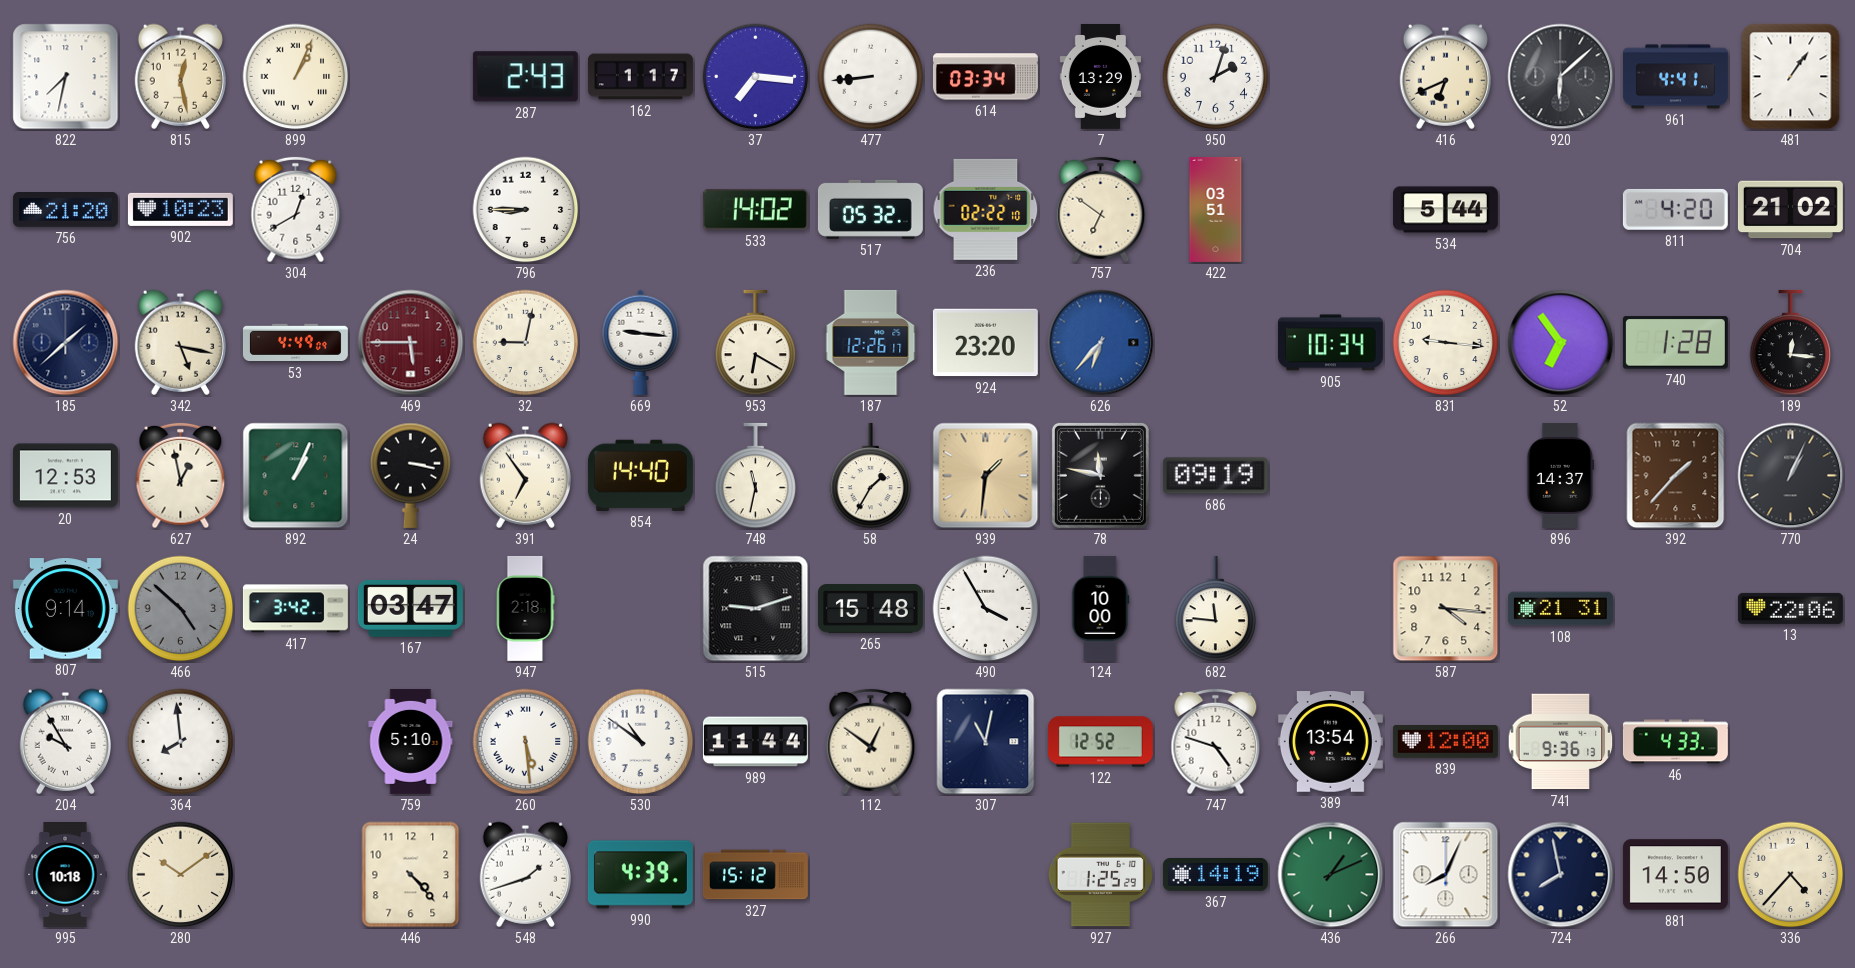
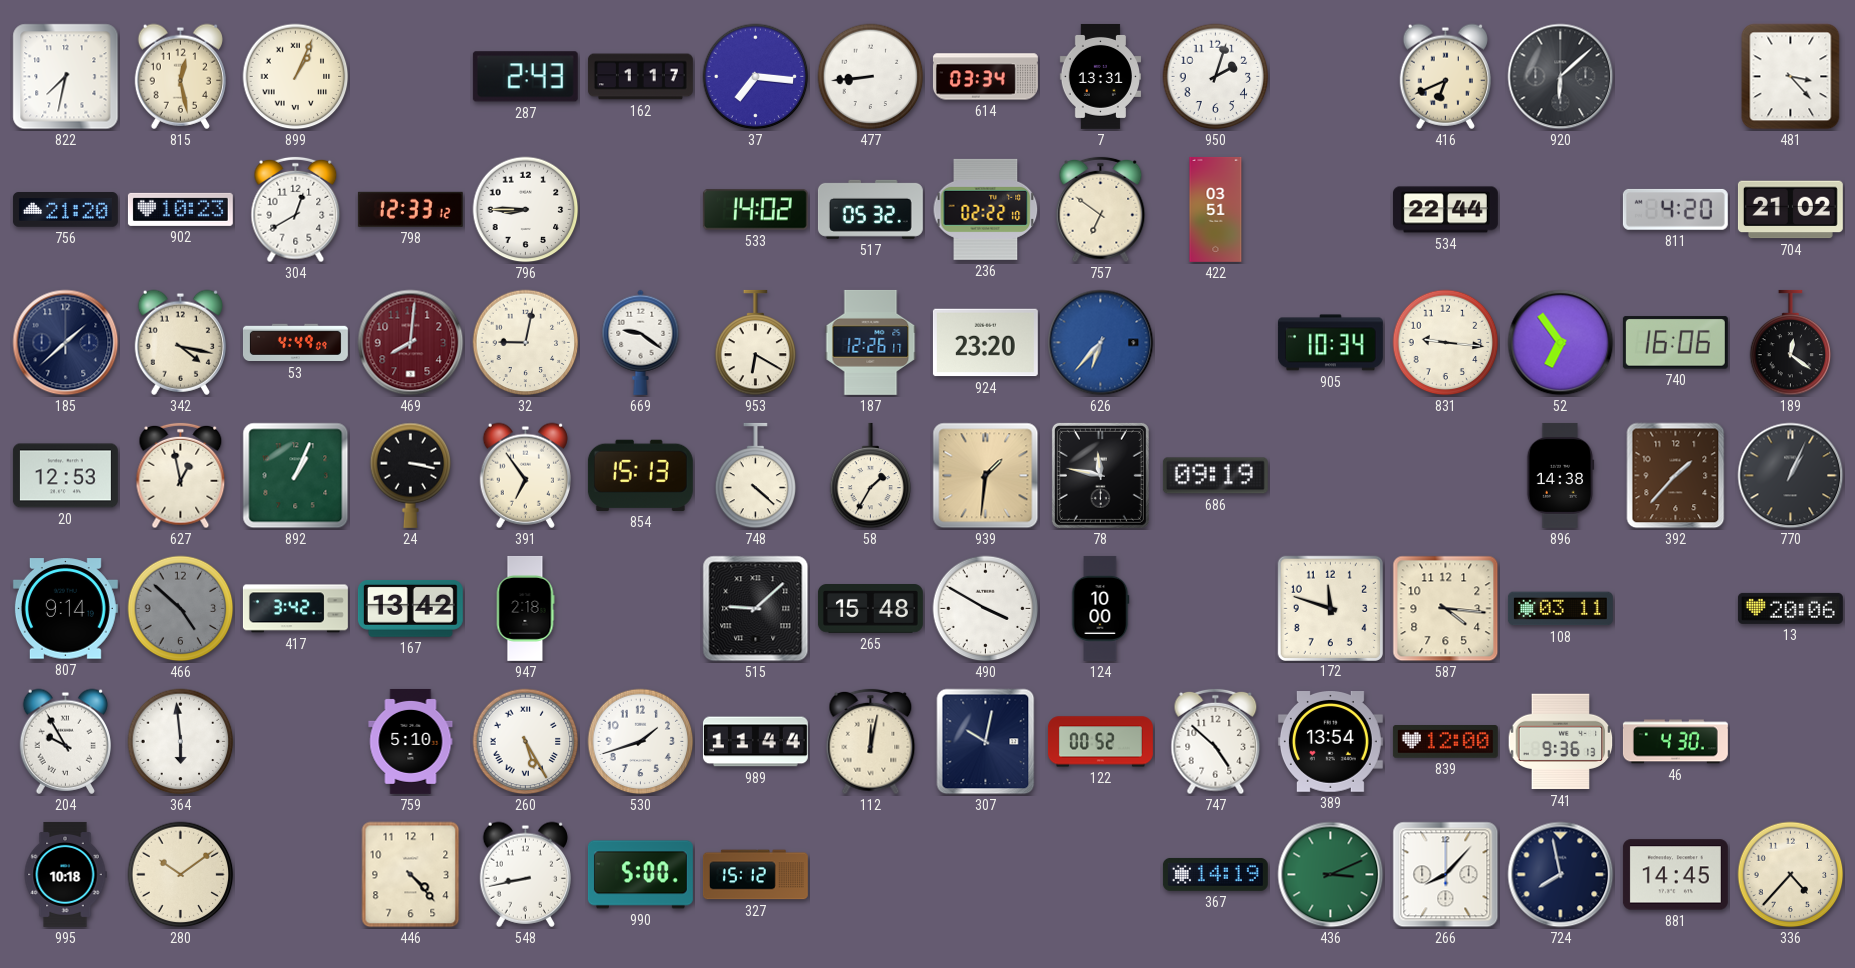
7: 13:29 -> 13:31
961: 4:41 -> none
481: 1:06 -> 3:23
798: none -> 12:33
534: 5:44 -> 22:44
342: 5:17 -> 4:17
469: 5:45 -> 8:01
669: 9:16 -> 9:21
740: 1:28 -> 16:06
189: 12:16 -> 12:21
854: 14:40 -> 15:13
748: 11:32 -> 4:22
896: 14:37 -> 14:38
167: 03:47 -> 13:42
515: 9:12 -> 9:08
490: 3:55 -> 3:50
682: 11:46 -> none
172: none -> 11:48
108: 21:31 -> 03:11
13: 22:06 -> 20:06
364: 7:59 -> 5:59
260: 5:29 -> 5:25
530: 10:51 -> 1:42
112: 12:51 -> 12:02
307: 11:02 -> 10:02
122: 12:52 -> 00:52
747: 4:48 -> 4:52
46: 4:33 -> 4:30
548: 1:42 -> 8:43
990: 4:39 -> 5:00
927: 1:25 -> none
436: 1:11 -> 3:11
266: 8:04 -> 8:07
881: 14:50 -> 14:45
